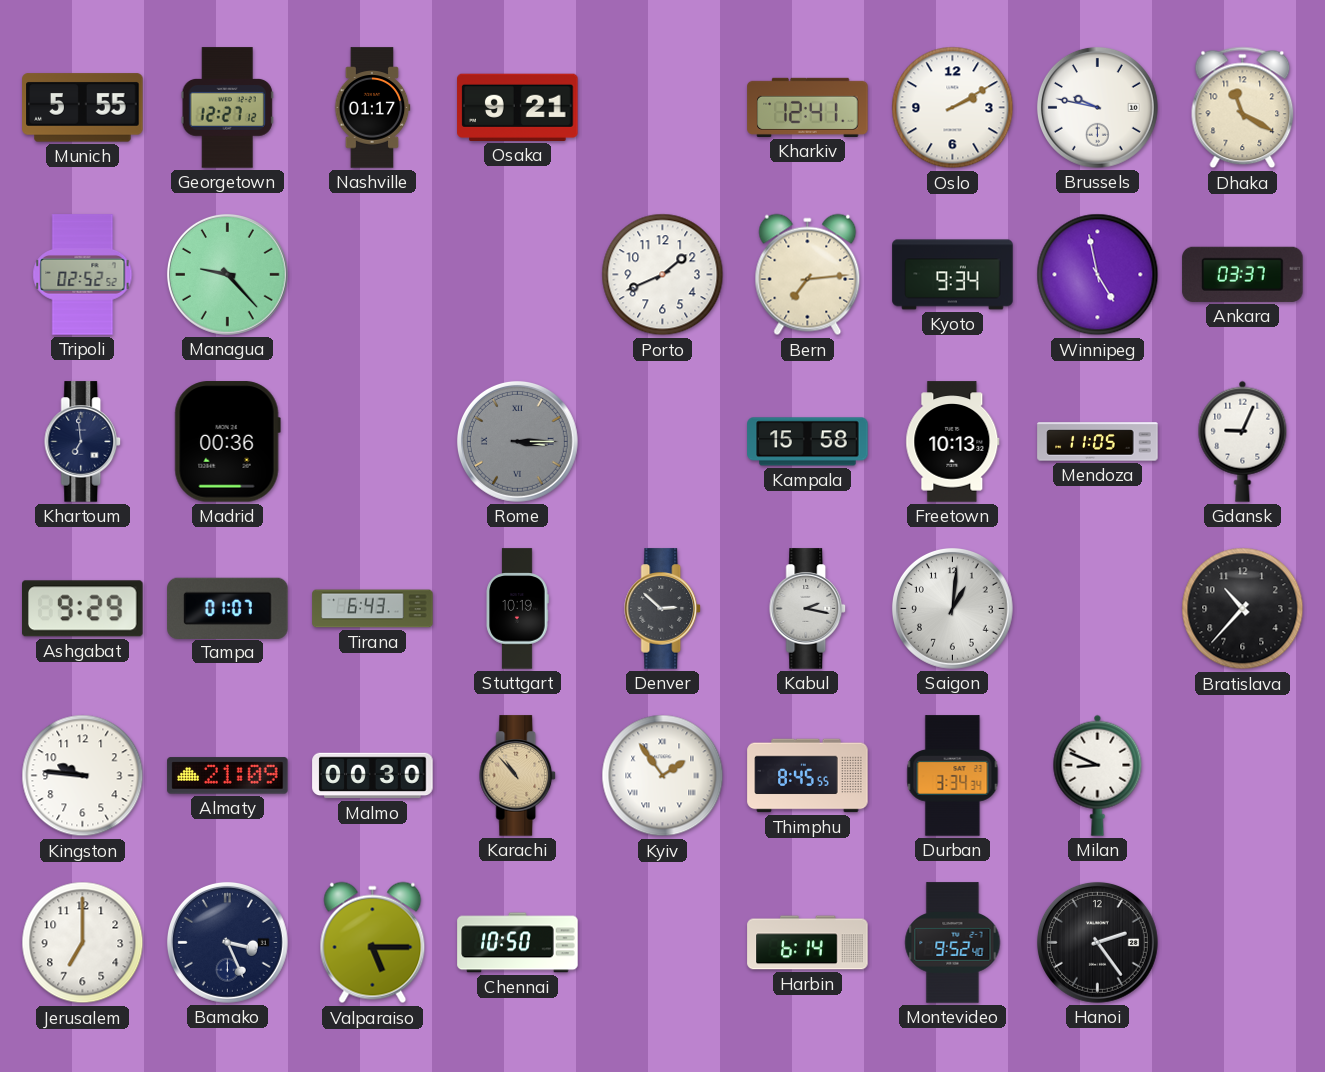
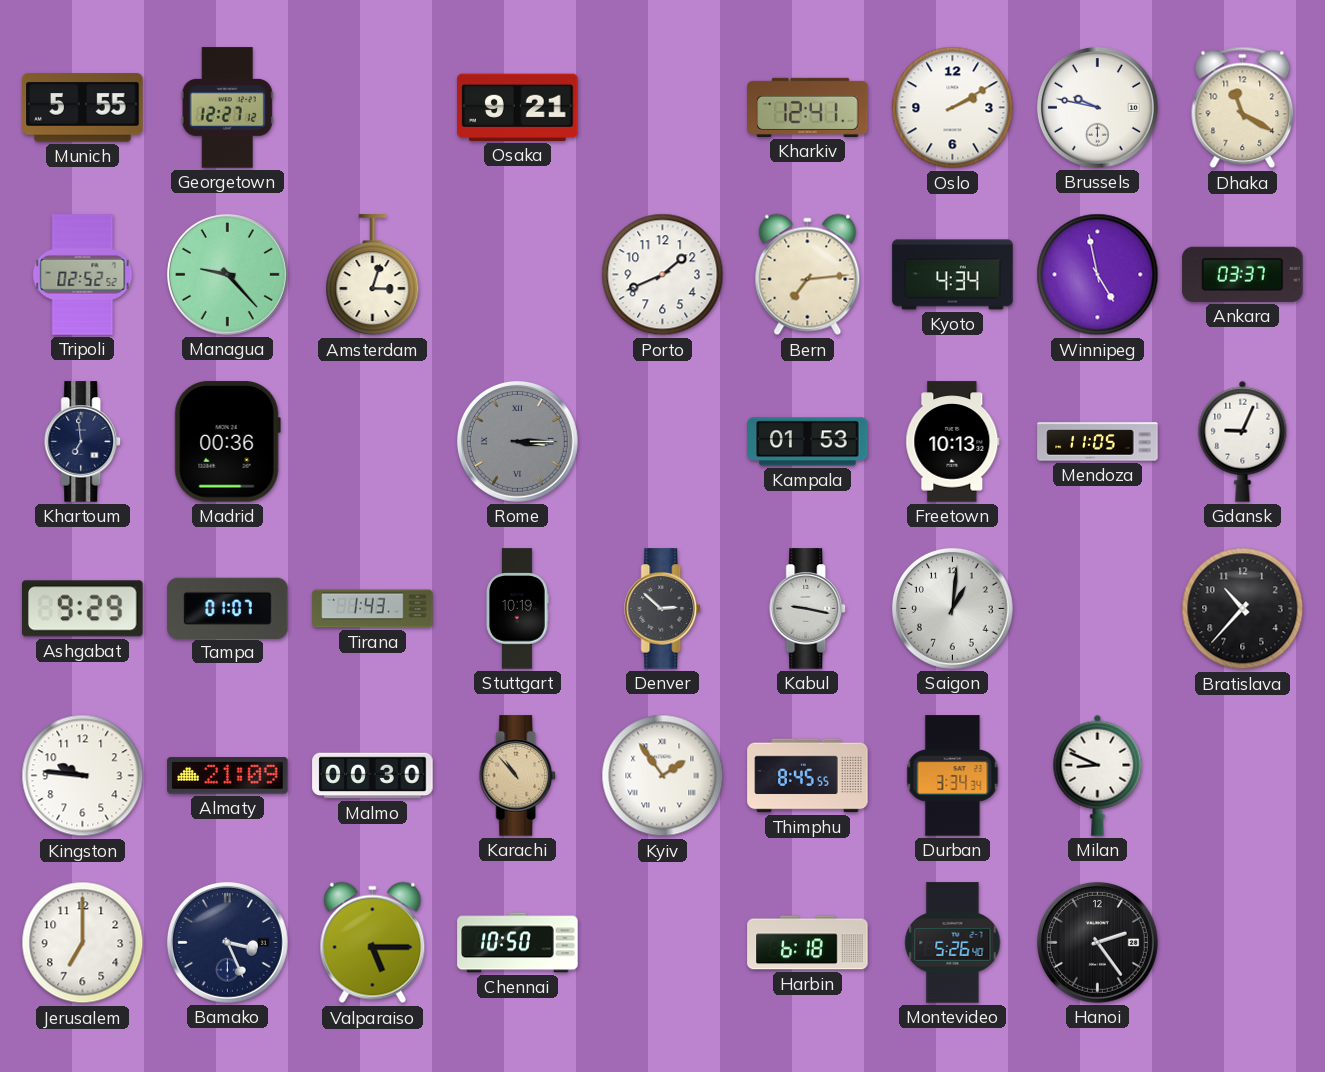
Nashville: 01:17 -> none
Amsterdam: none -> 3:03
Kyoto: 9:34 -> 4:34
Kampala: 15:58 -> 01:53
Tirana: 6:43 -> 1:43
Kabul: 2:17 -> 9:17
Harbin: 6:14 -> 6:18
Montevideo: 9:52 -> 5:26
